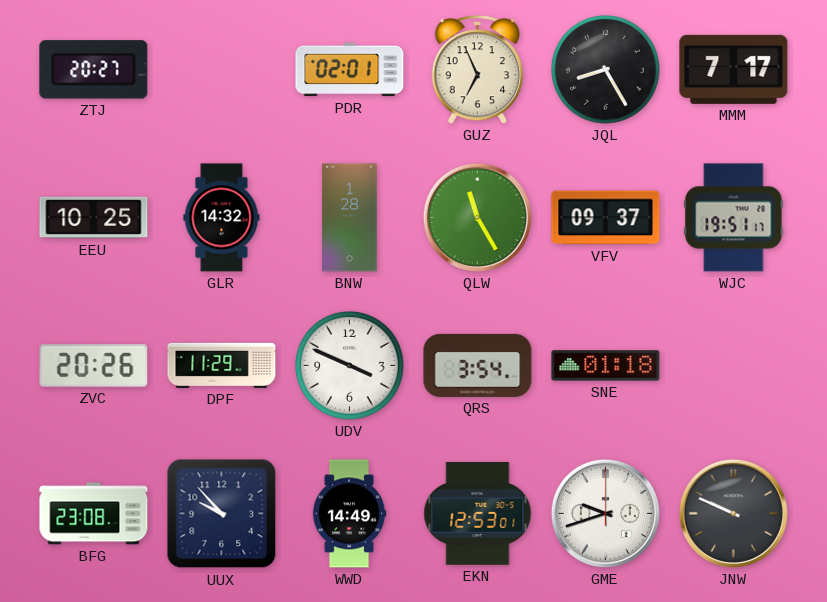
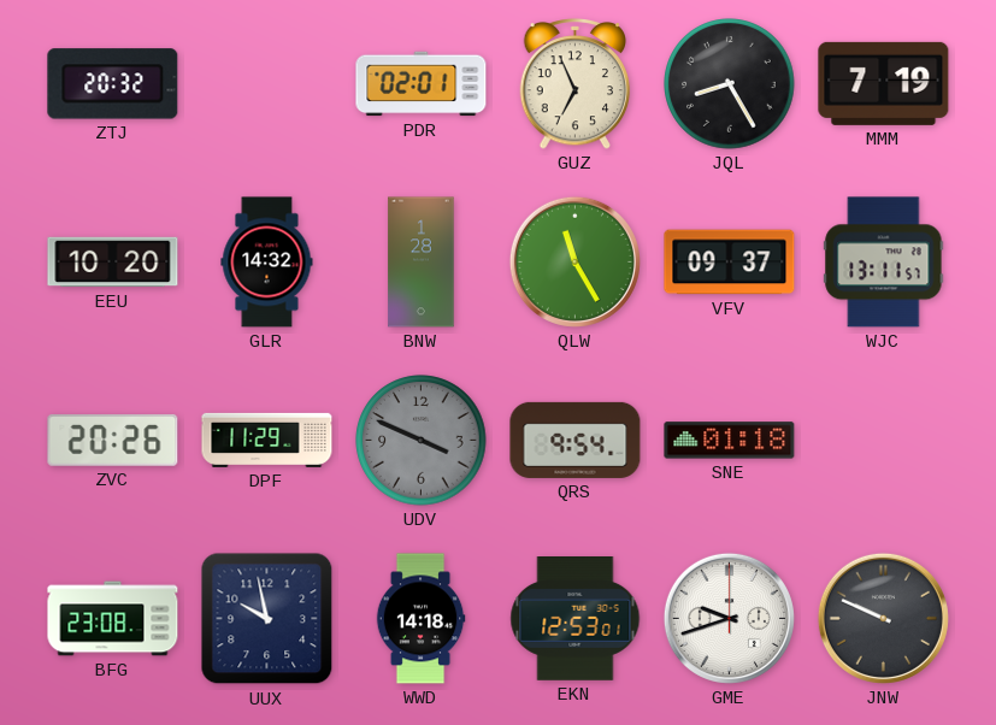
ZTJ: 20:27 -> 20:32
MMM: 7:17 -> 7:19
EEU: 10:25 -> 10:20
WJC: 19:51 -> 13:11
UDV dial: white -> grey
QRS: 3:54 -> 9:54
UUX: 9:53 -> 9:58
WWD: 14:49 -> 14:18
